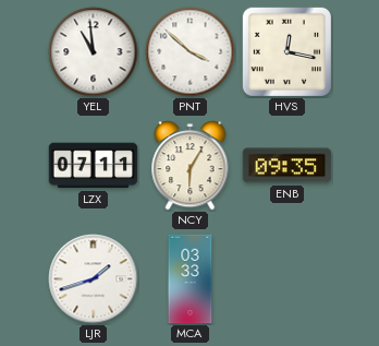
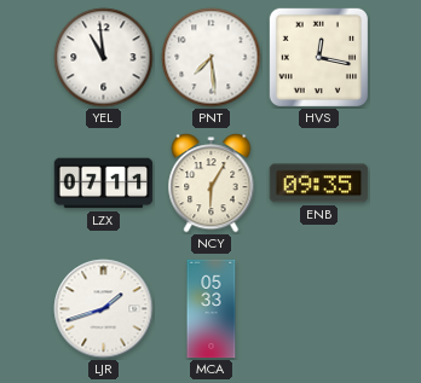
PNT: 3:52 -> 7:29
MCA: 03:33 -> 05:33
